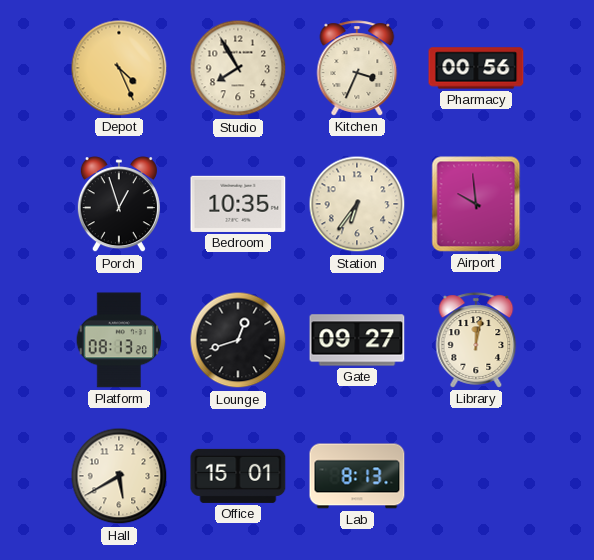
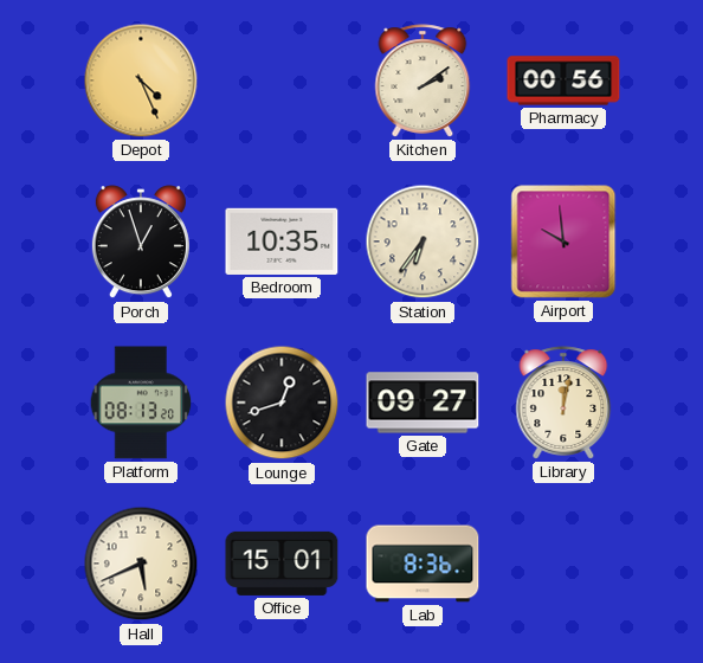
Studio: 7:55 -> none
Kitchen: 3:34 -> 2:09
Hall: 5:40 -> 5:41
Lab: 8:13 -> 8:36
